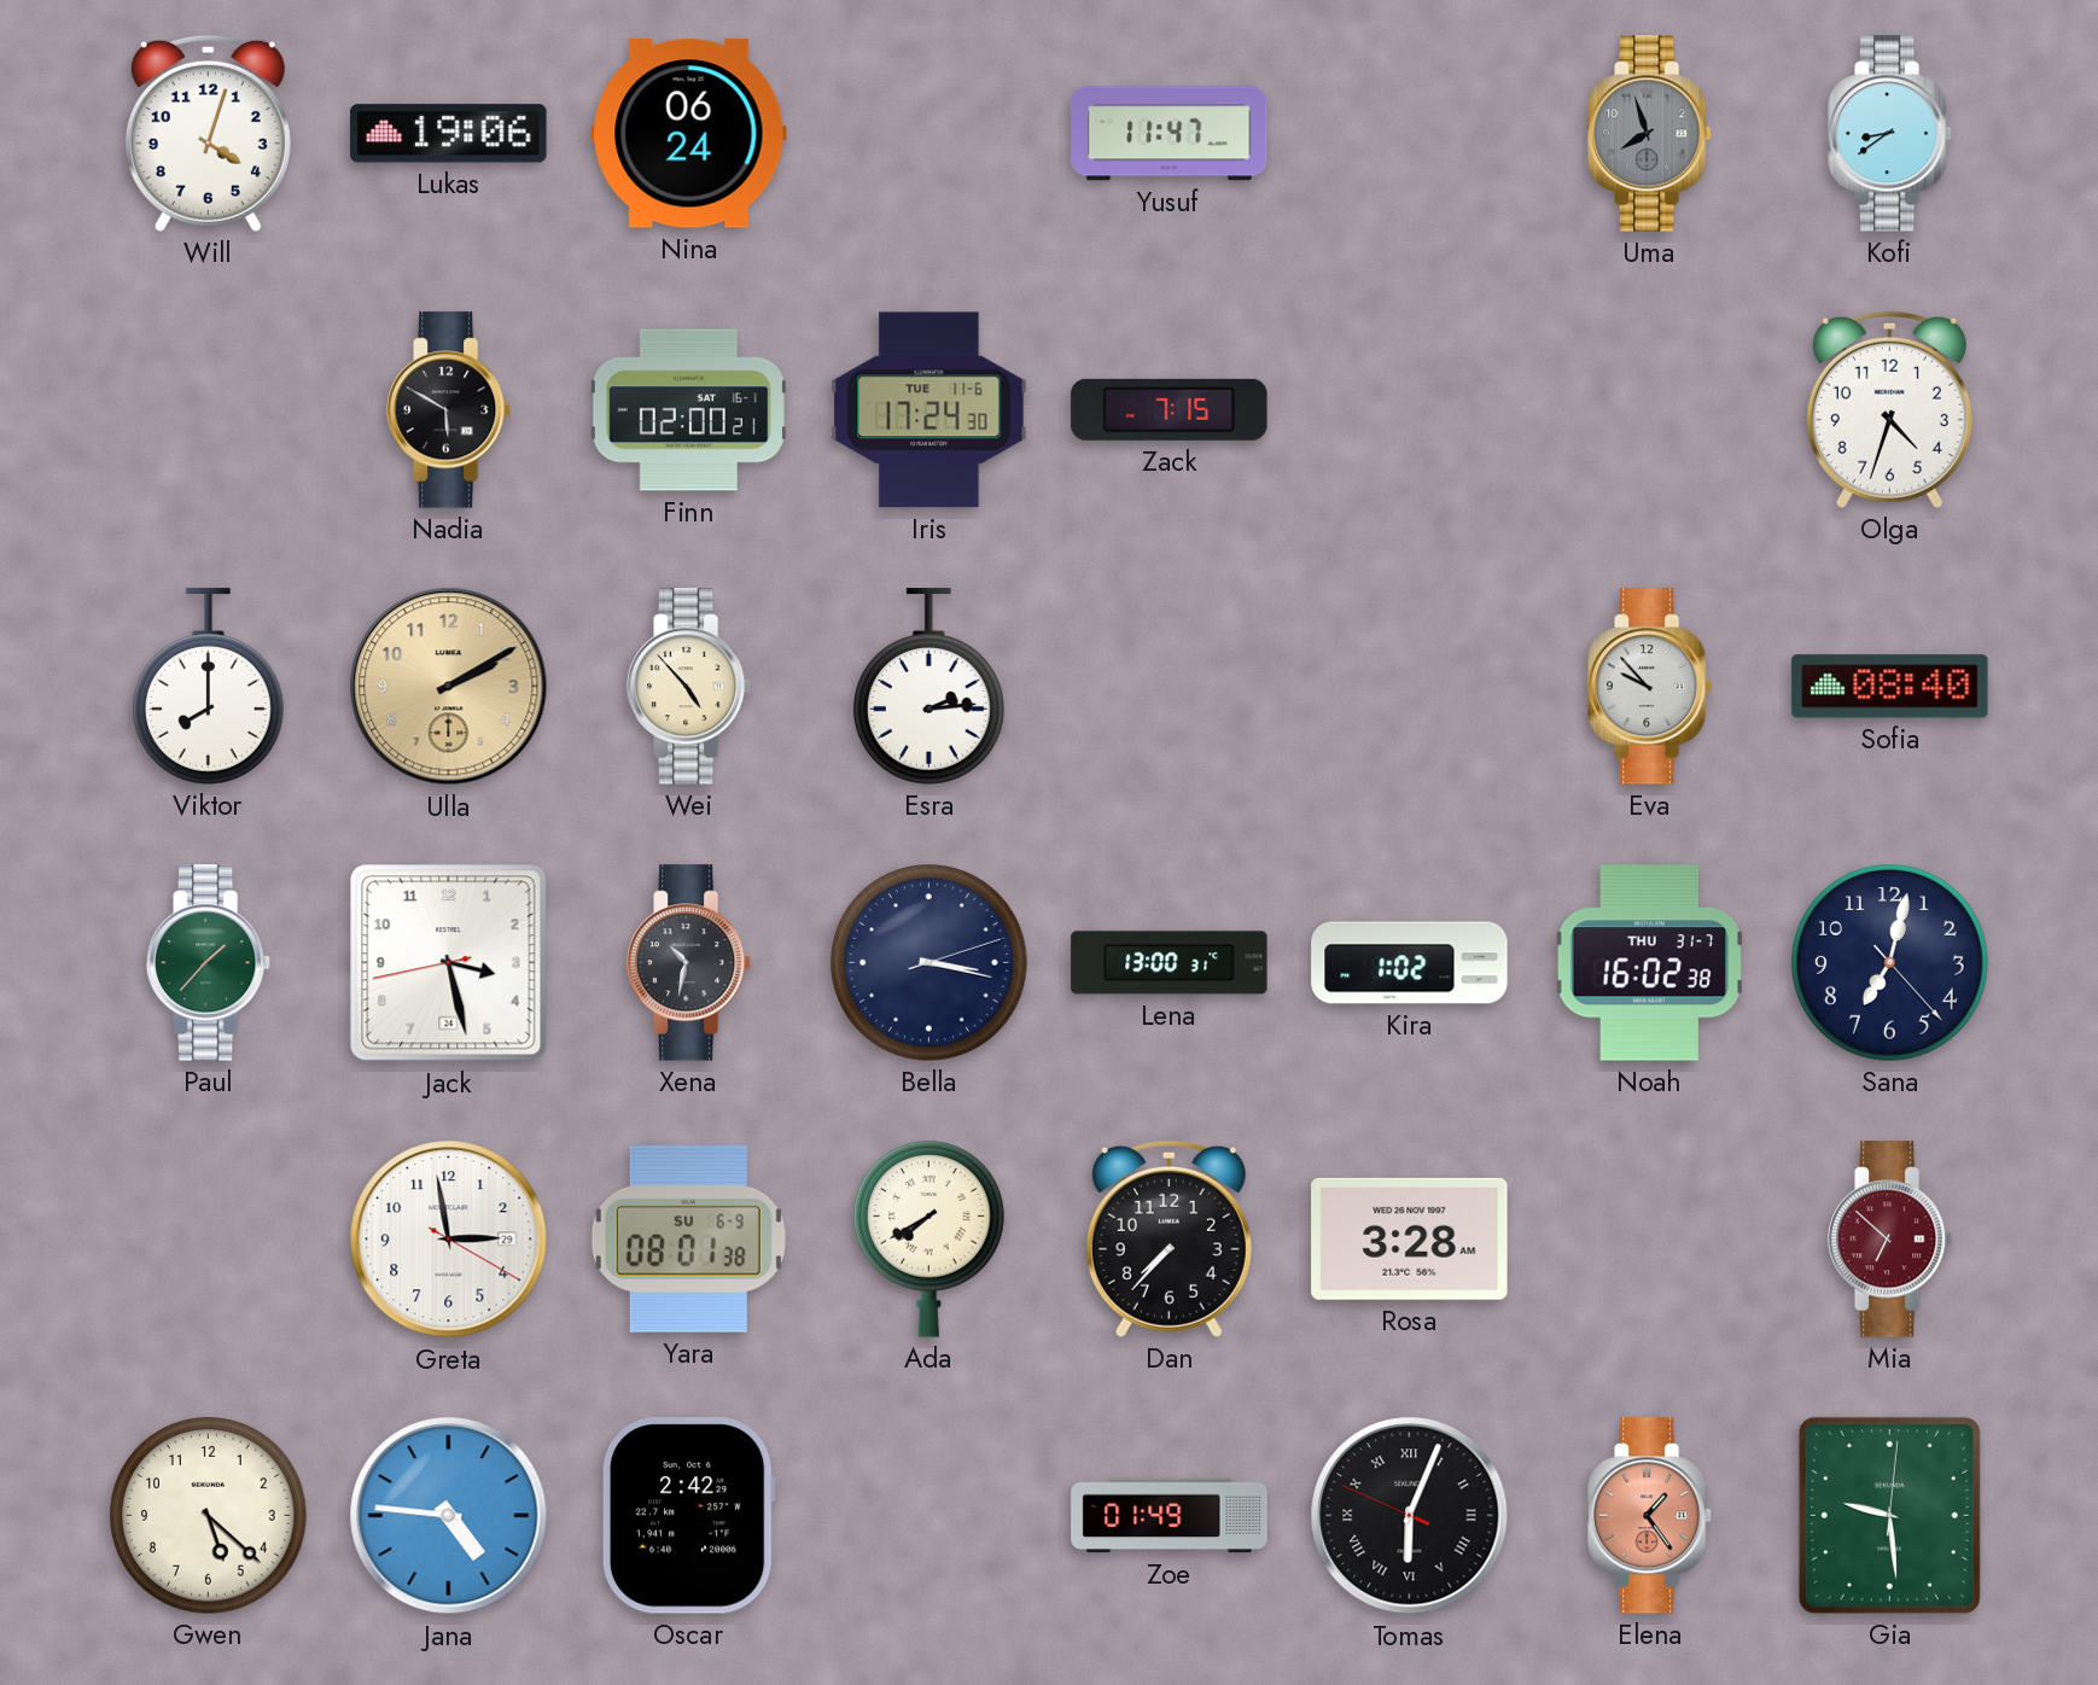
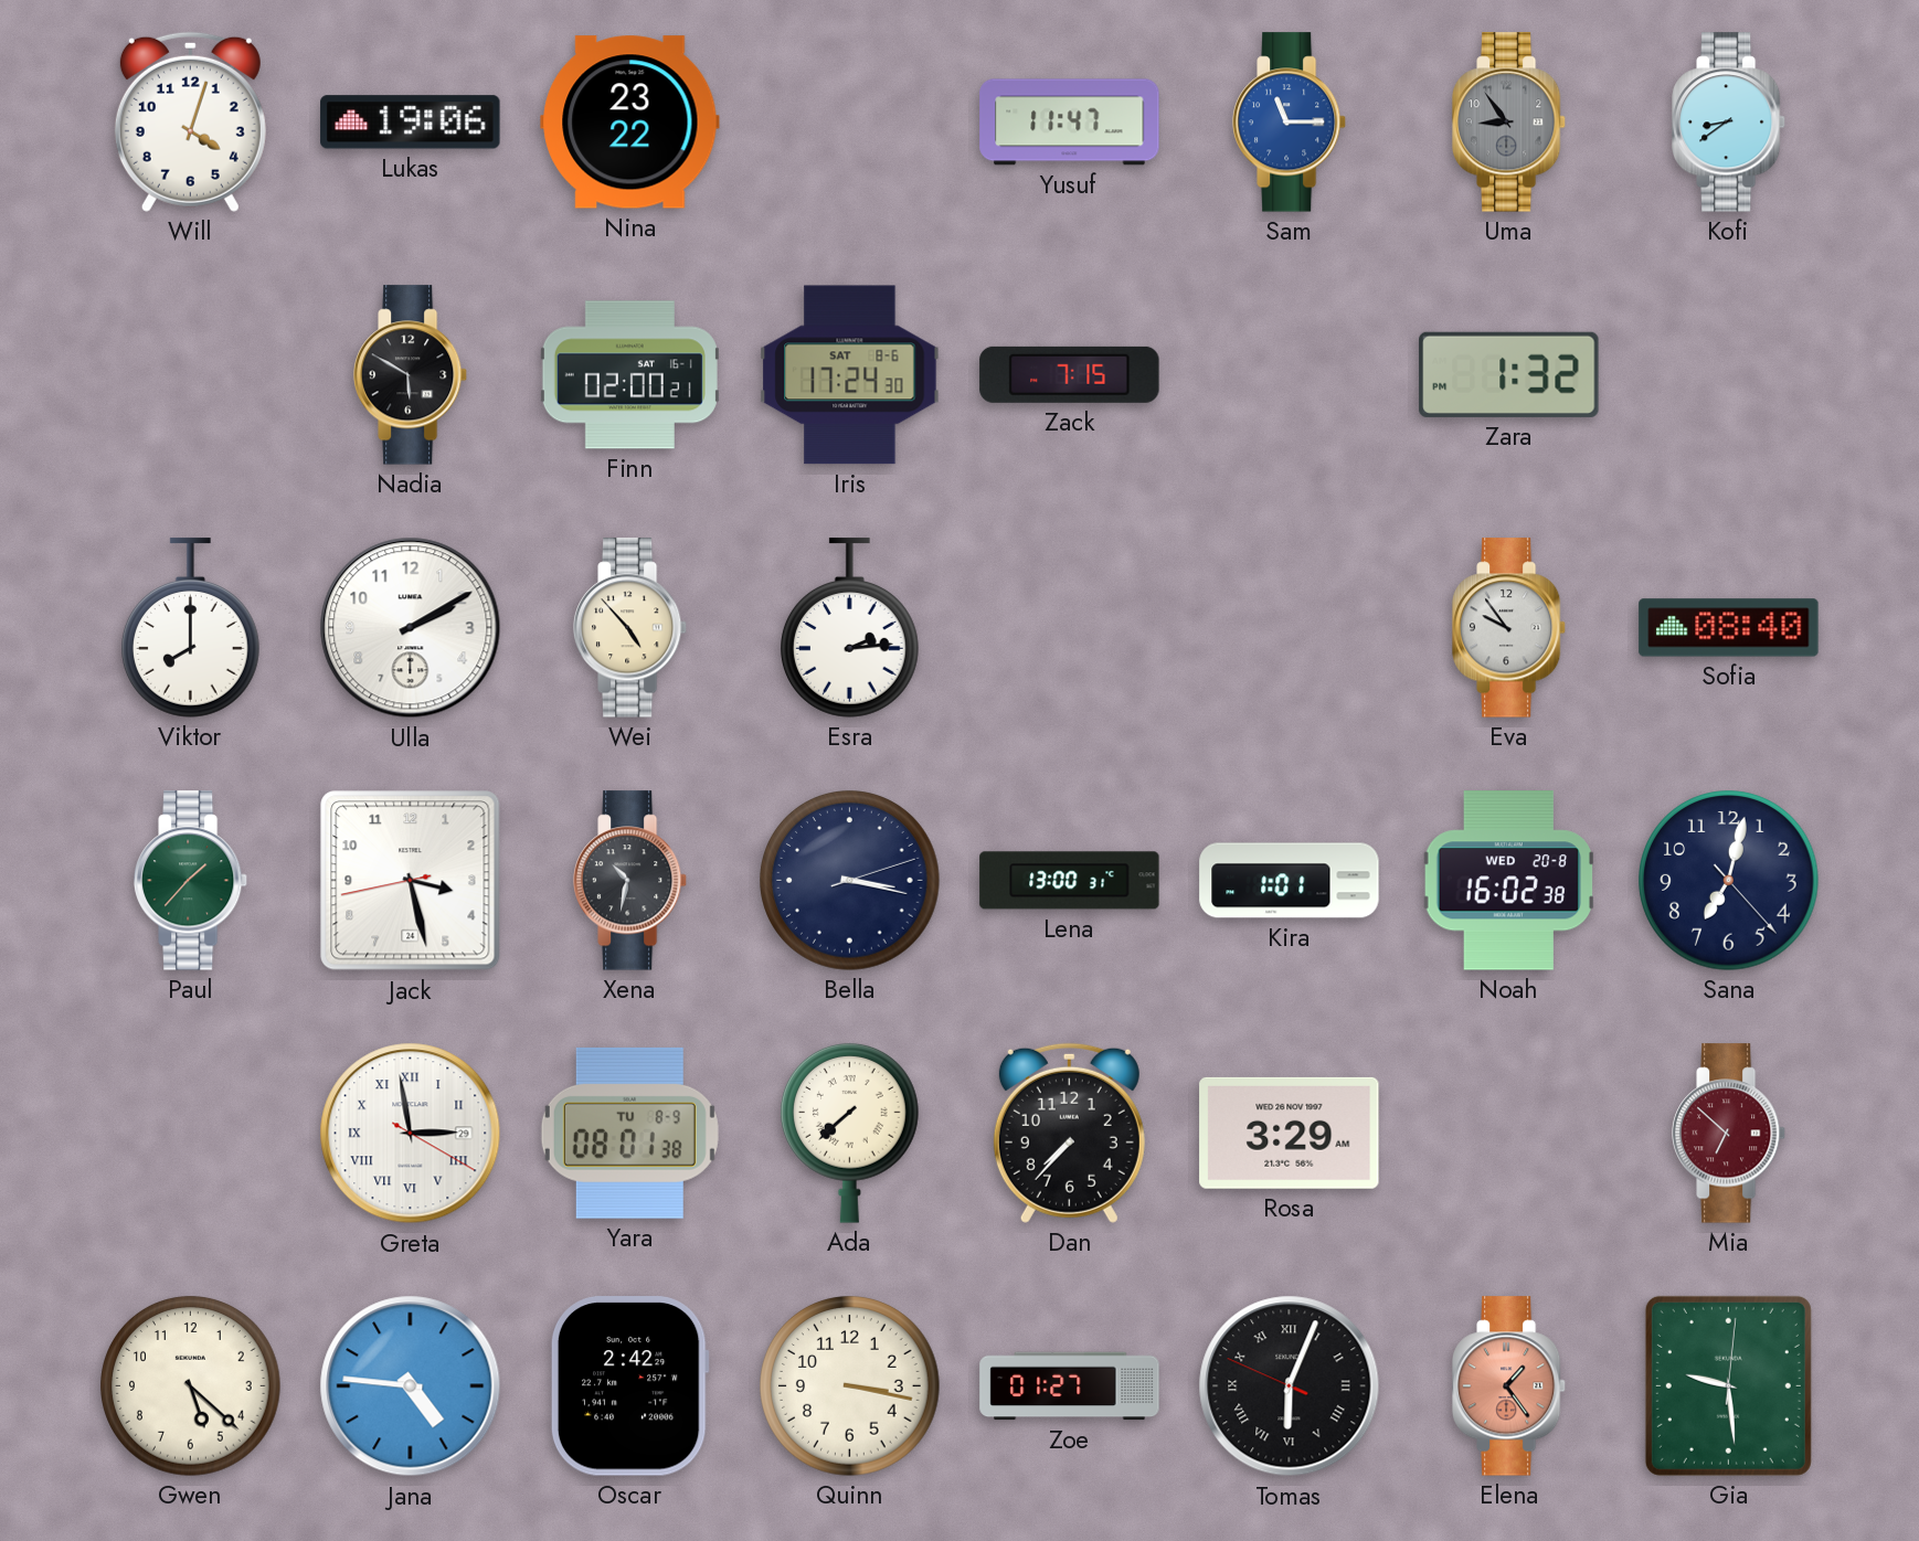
Nina: 06:24 -> 23:22
Sam: none -> 11:15
Uma: 7:57 -> 8:54
Iris date: TUE 11-6 -> SAT 8-6
Zara: none -> 1:32
Olga: 4:33 -> none
Ulla dial: champagne -> white
Eva: 9:53 -> 9:54
Kira: 1:02 -> 1:01
Noah date: THU 31-7 -> WED 20-8
Greta numerals: Arabic -> Roman
Yara date: SU 6-9 -> TU 8-9
Ada: 7:40 -> 7:38
Rosa: 3:28 -> 3:29
Quinn: none -> 3:17
Zoe: 01:49 -> 01:27
